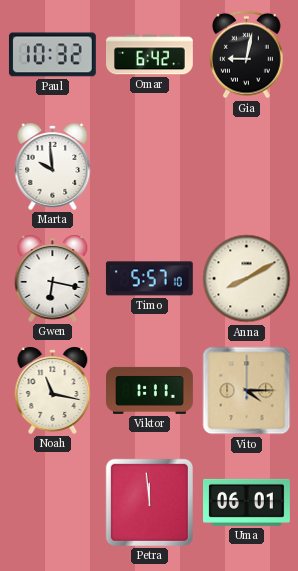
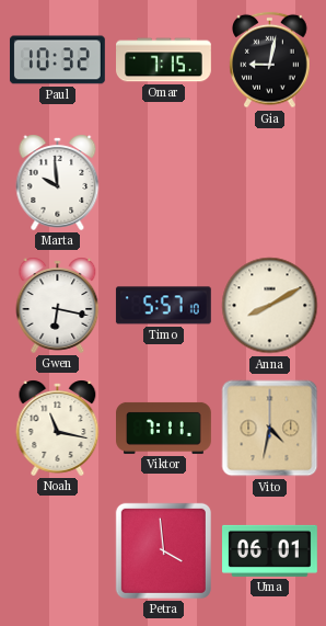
Omar: 6:42 -> 7:15
Viktor: 1:11 -> 7:11
Vito: 4:15 -> 4:32
Petra: 11:59 -> 3:59
